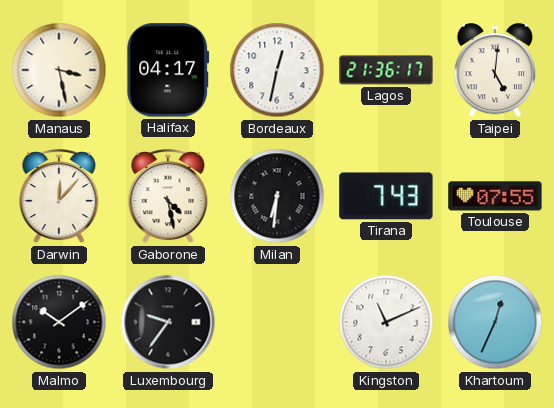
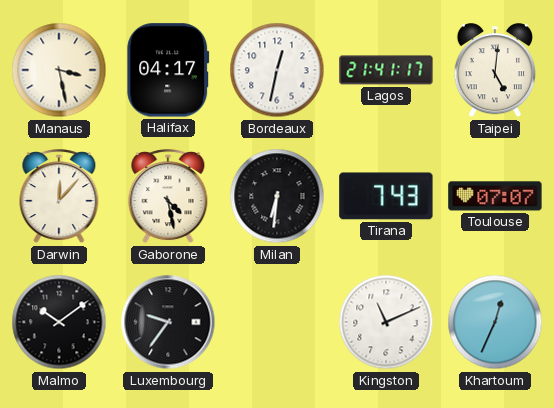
Lagos: 21:36 -> 21:41
Toulouse: 07:55 -> 07:07
